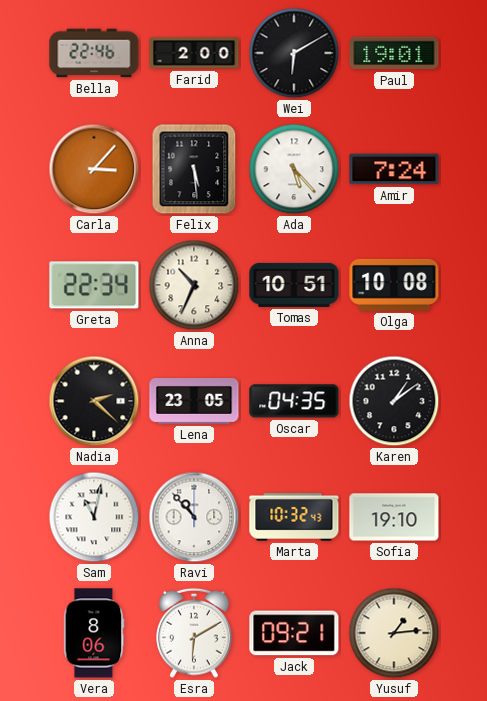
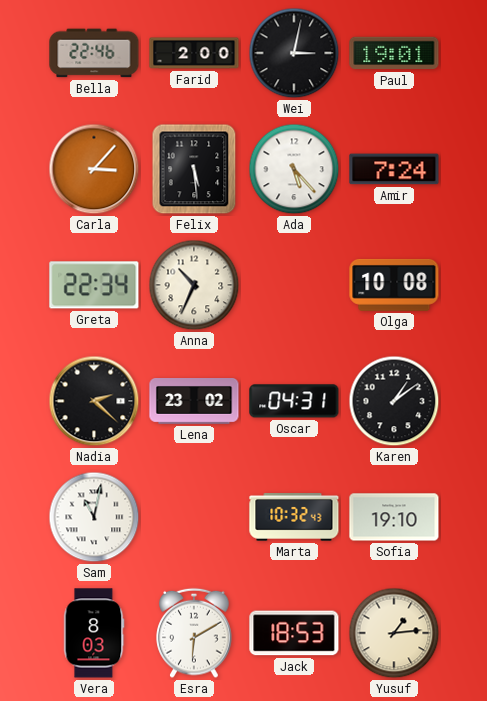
Wei: 6:10 -> 3:02
Tomas: 10:51 -> none
Lena: 23:05 -> 23:02
Oscar: 04:35 -> 04:31
Ravi: 10:53 -> none
Vera: 8:06 -> 8:03
Jack: 09:21 -> 18:53
